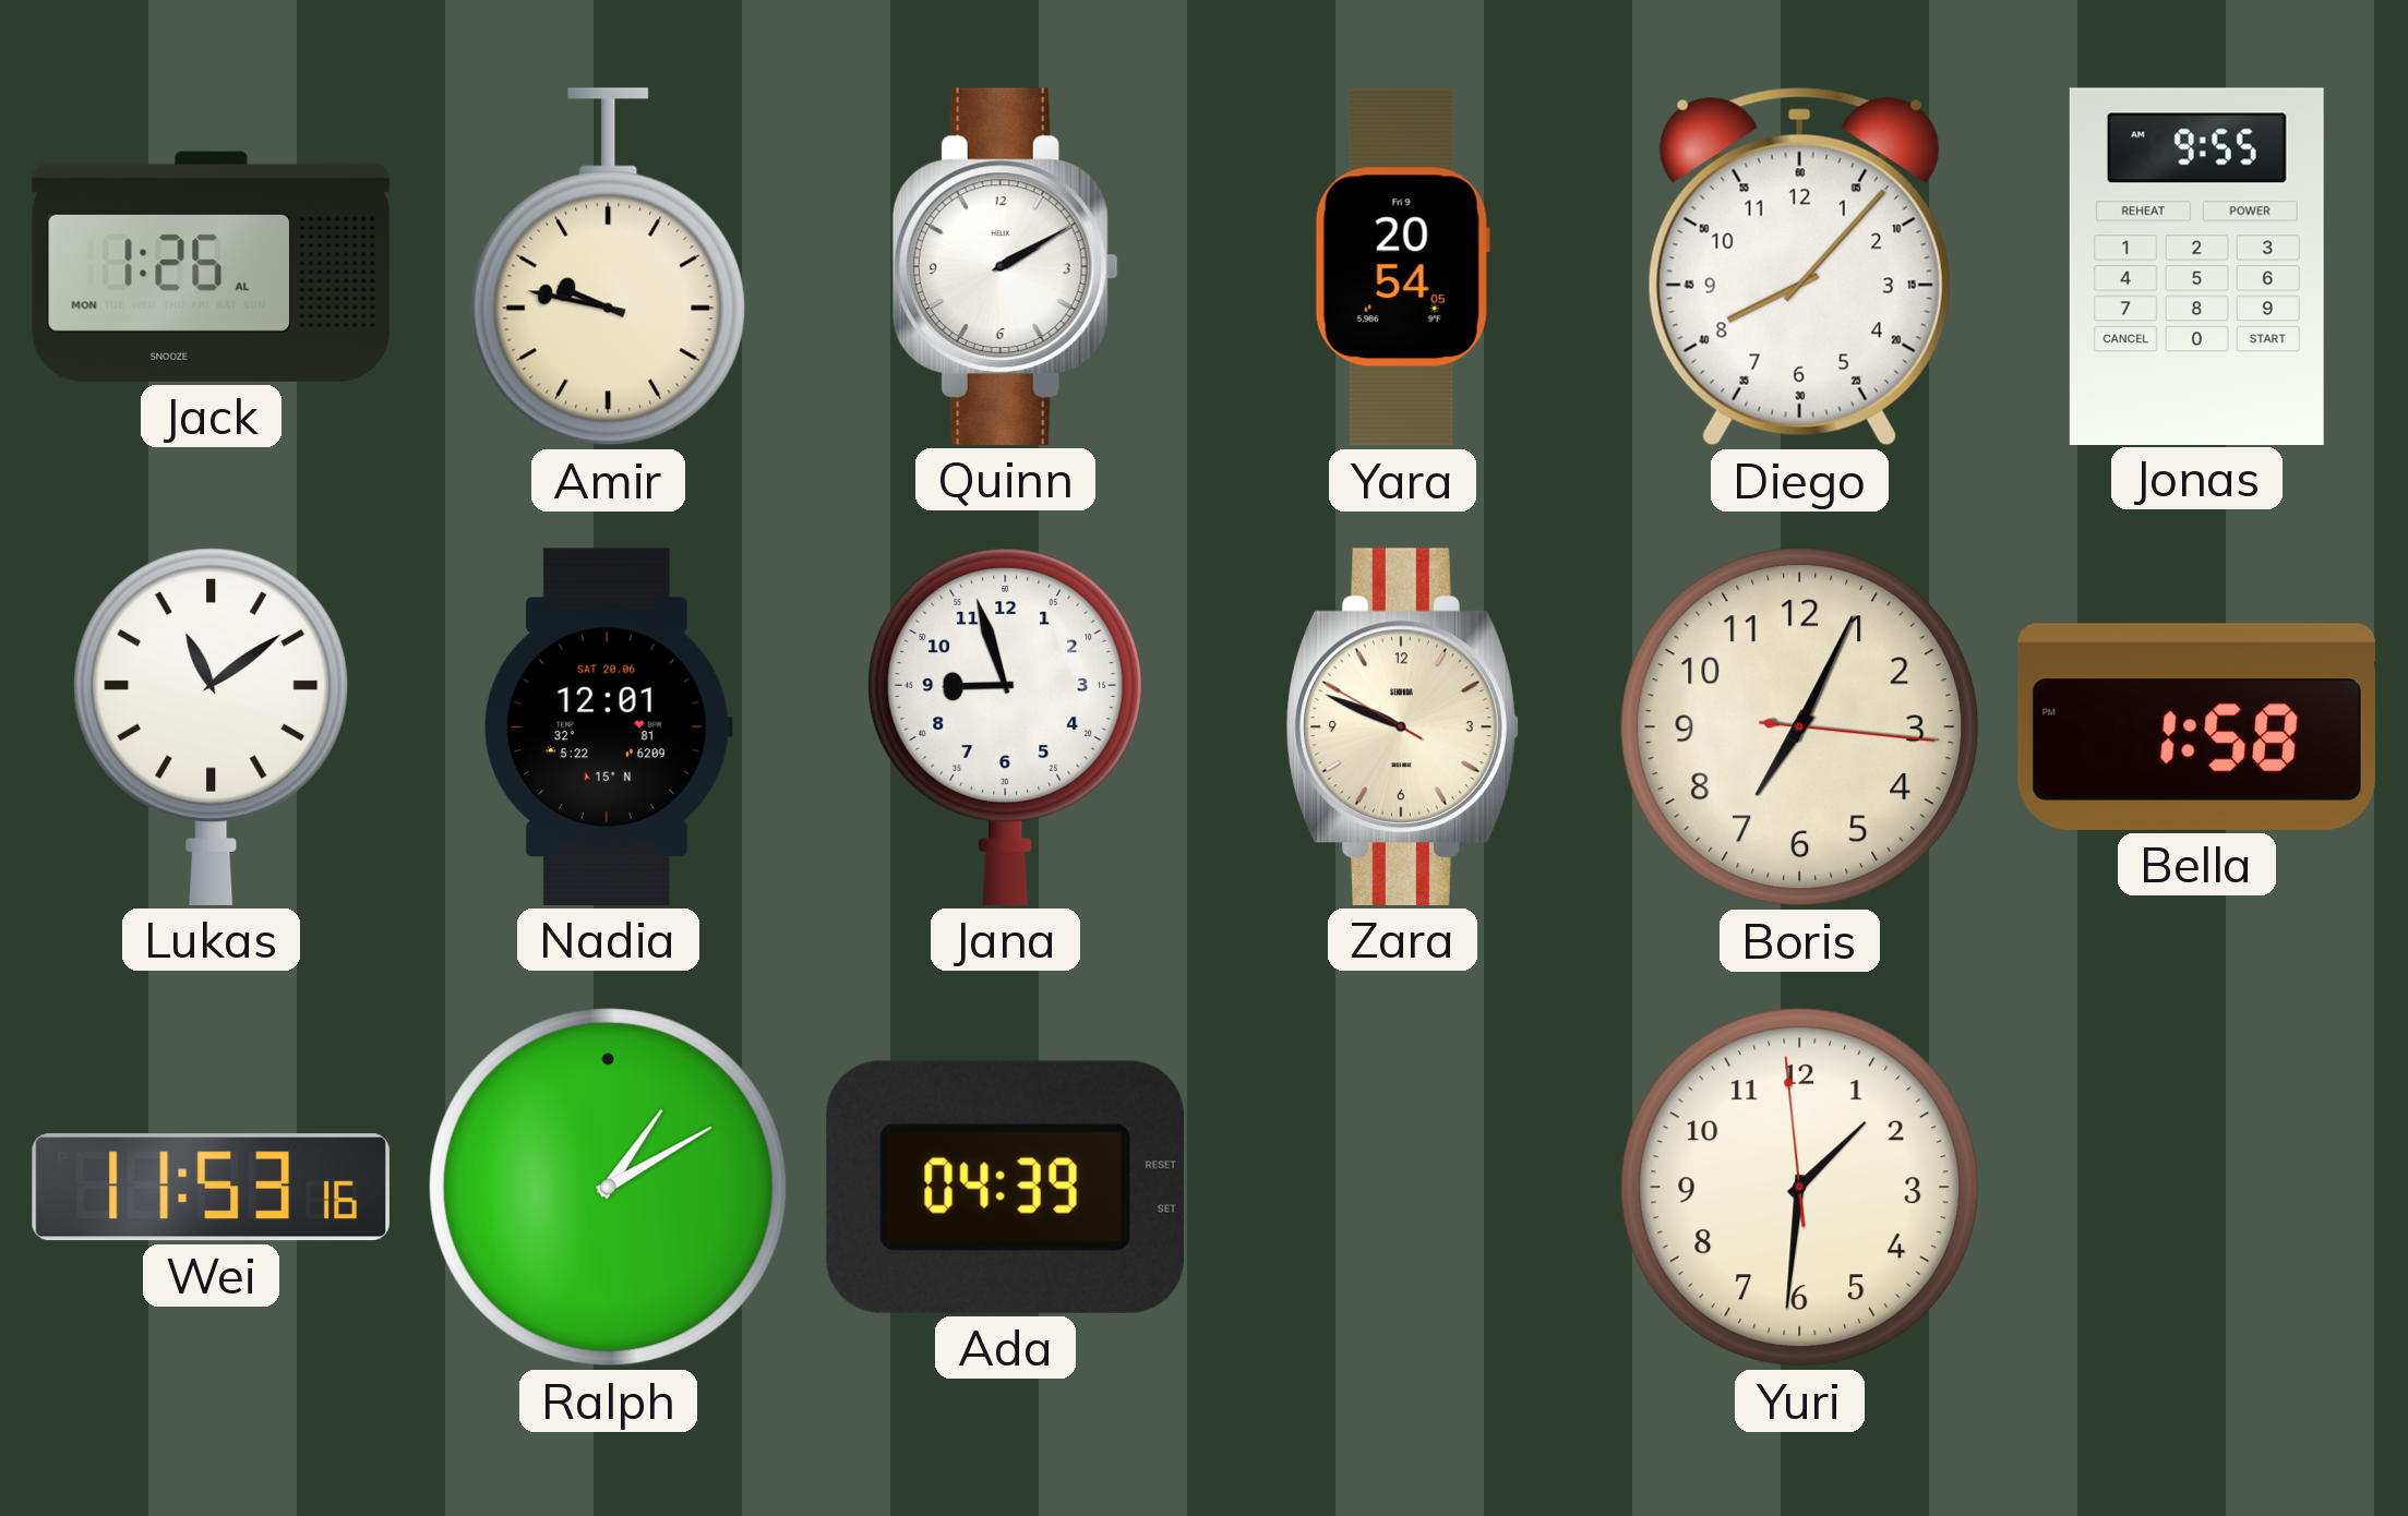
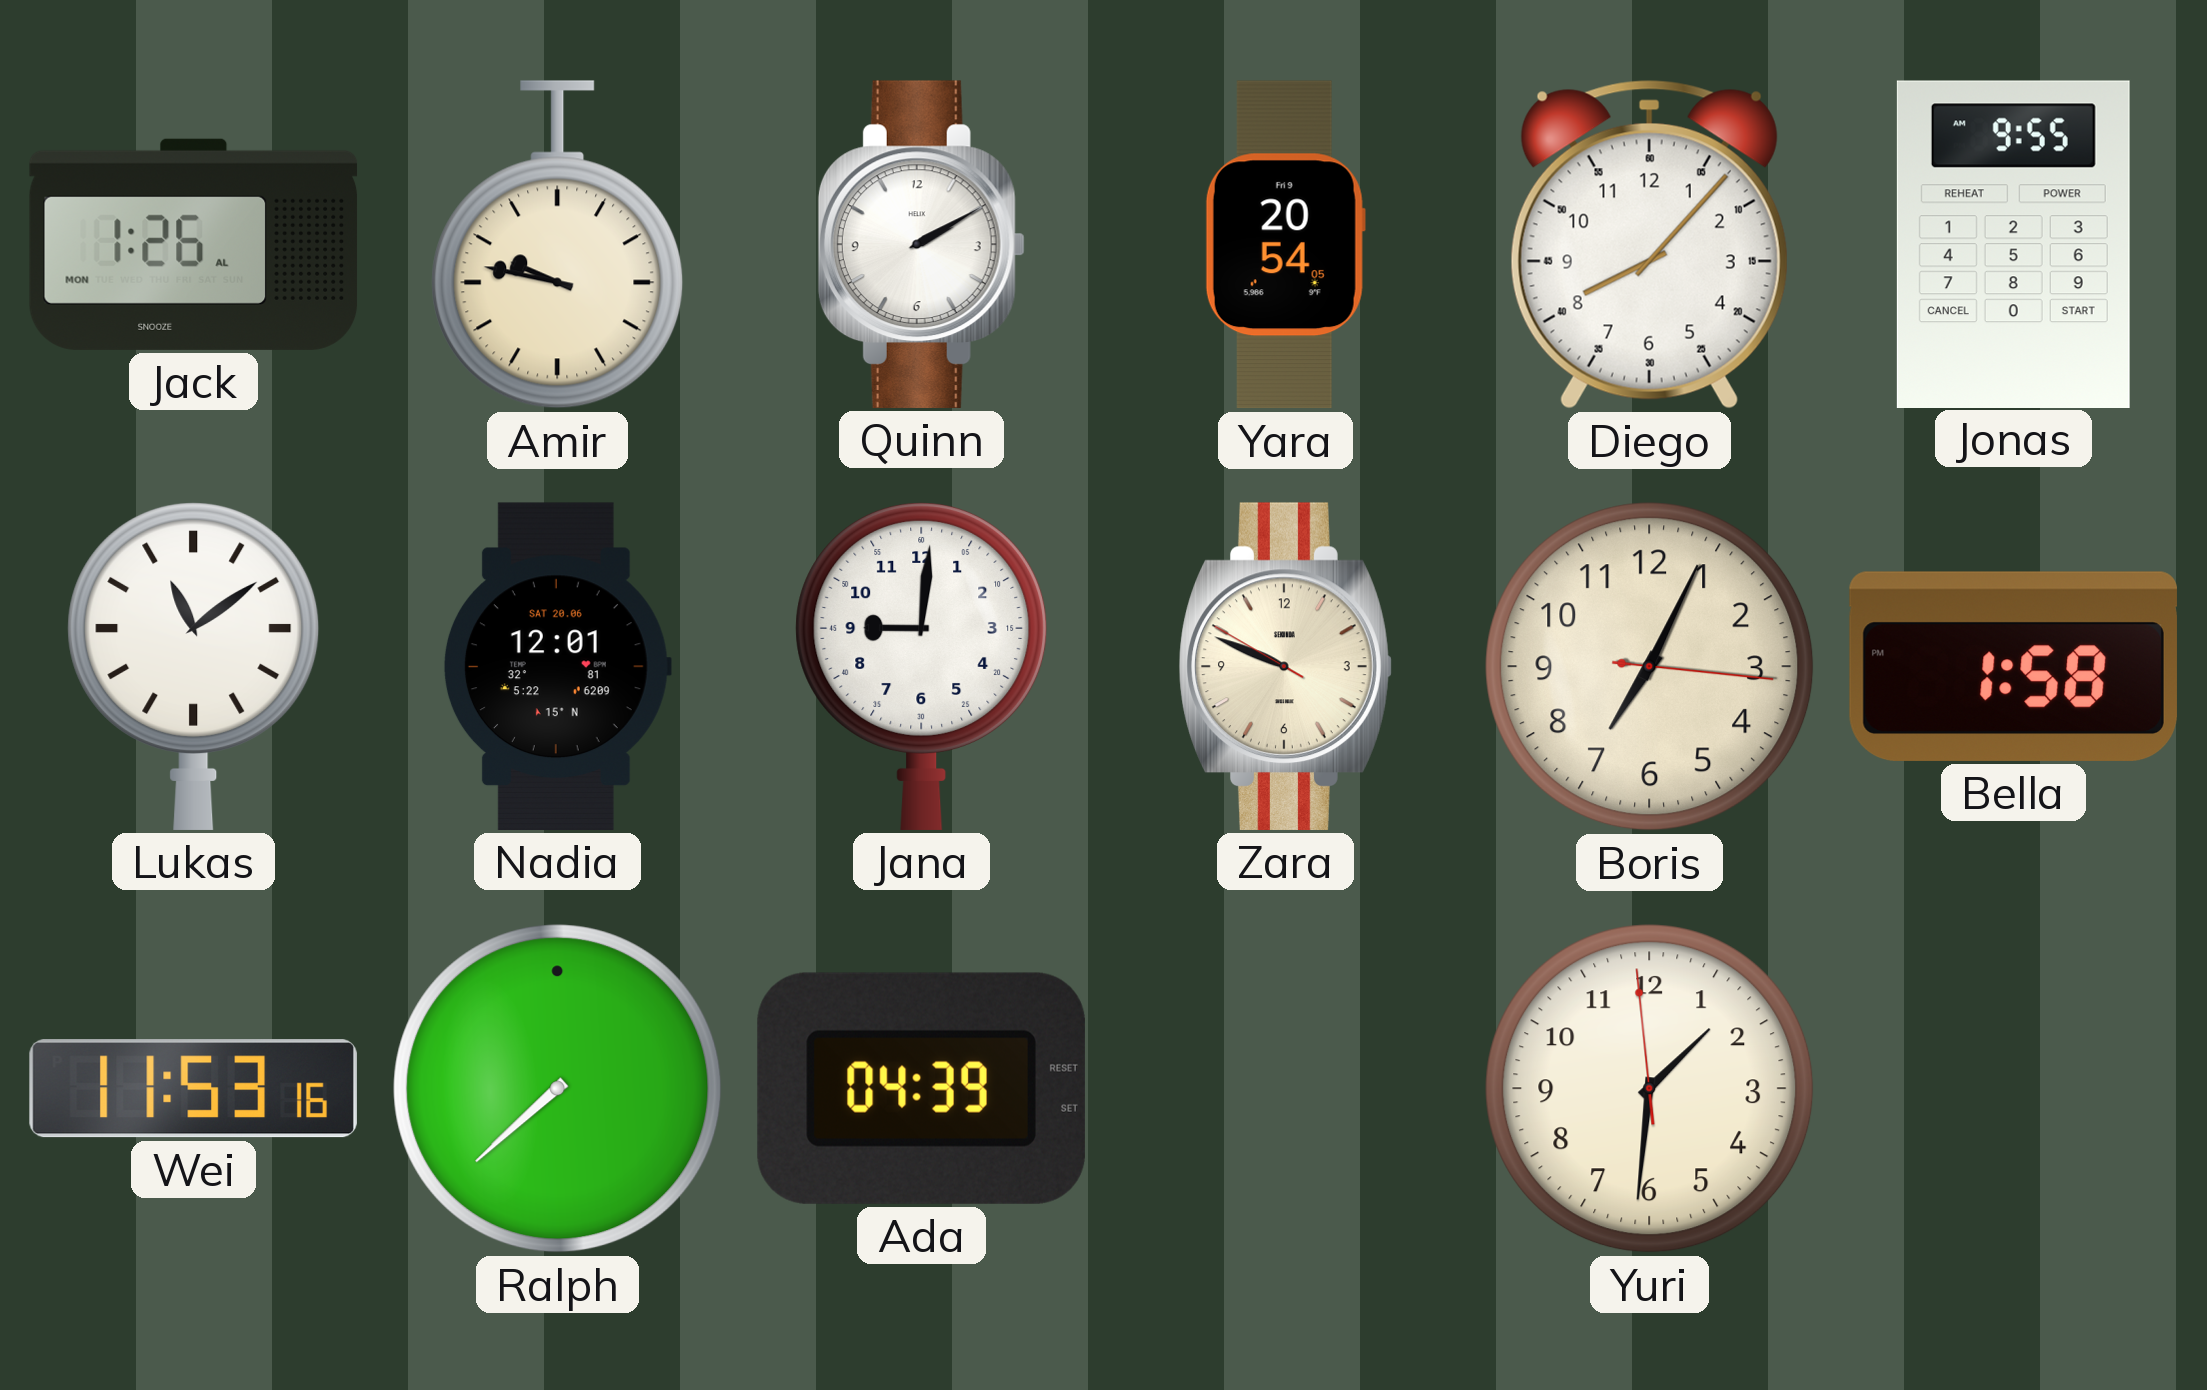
Jana: 8:57 -> 9:01
Ralph: 1:10 -> 7:38
